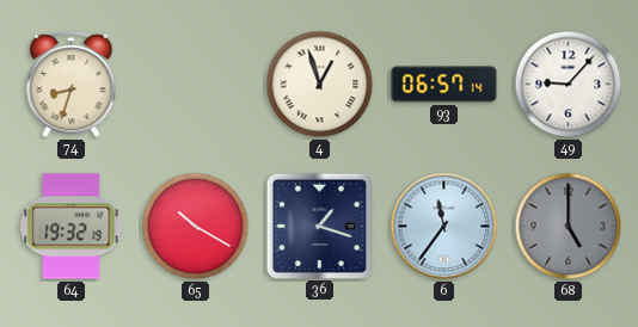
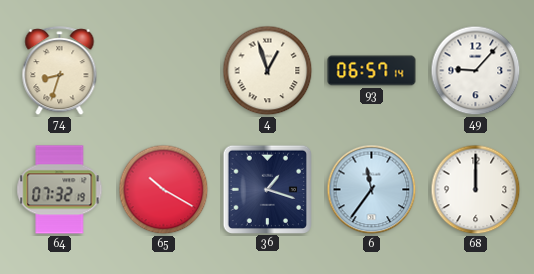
64: 19:32 -> 07:32
68: 5:00 -> 12:00
68 dial: grey -> white
